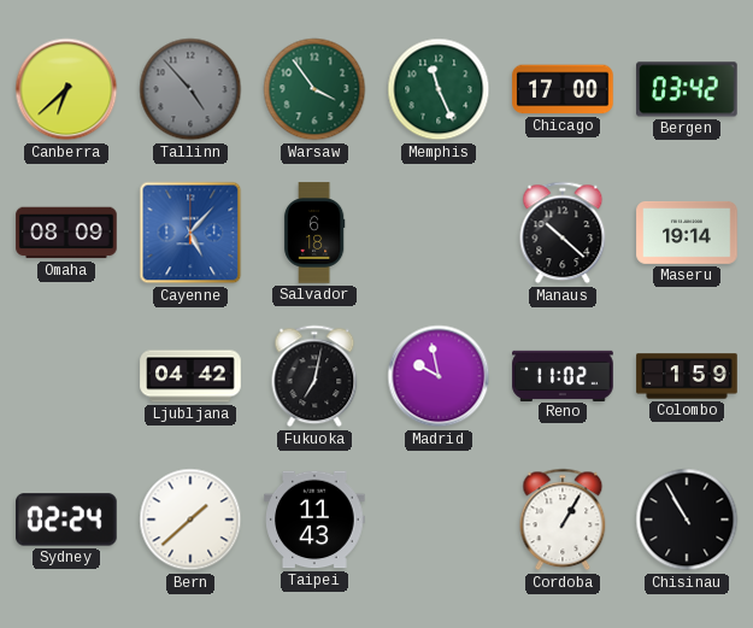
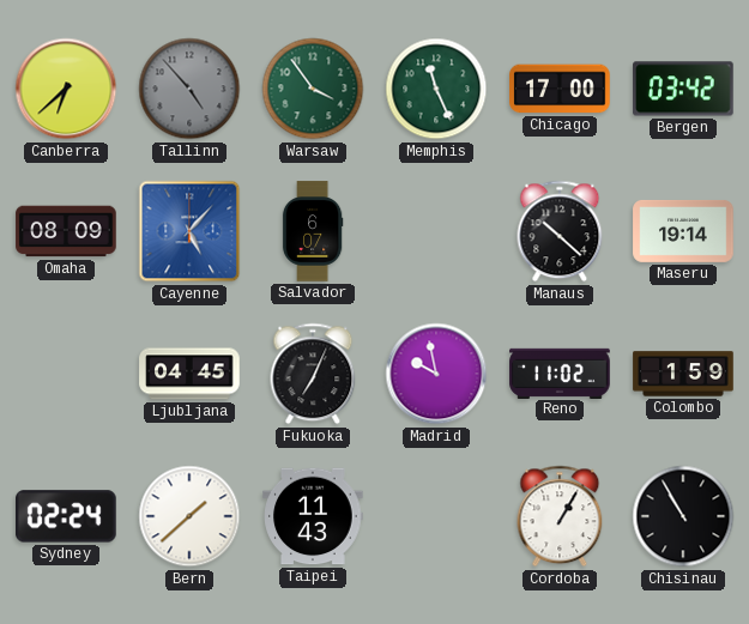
Salvador: 6:18 -> 6:07
Ljubljana: 04:42 -> 04:45
Fukuoka: 7:02 -> 7:04
